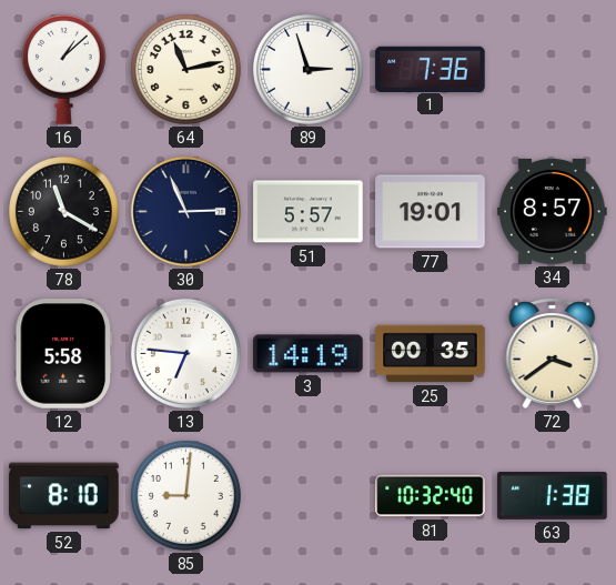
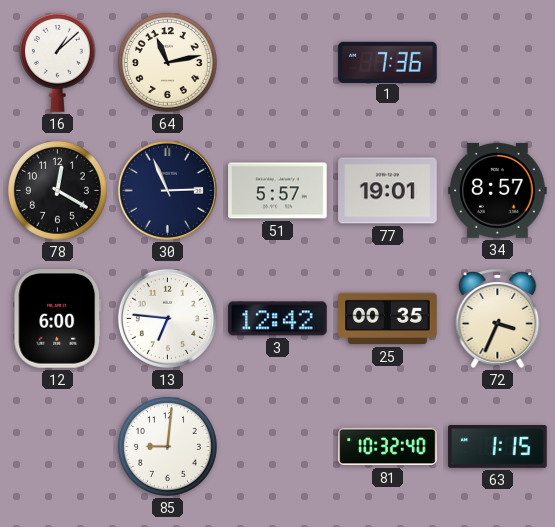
89: 2:57 -> none
78: 11:20 -> 12:20
12: 5:58 -> 6:00
3: 14:19 -> 12:42
72: 3:39 -> 3:34
52: 8:10 -> none
63: 1:38 -> 1:15
